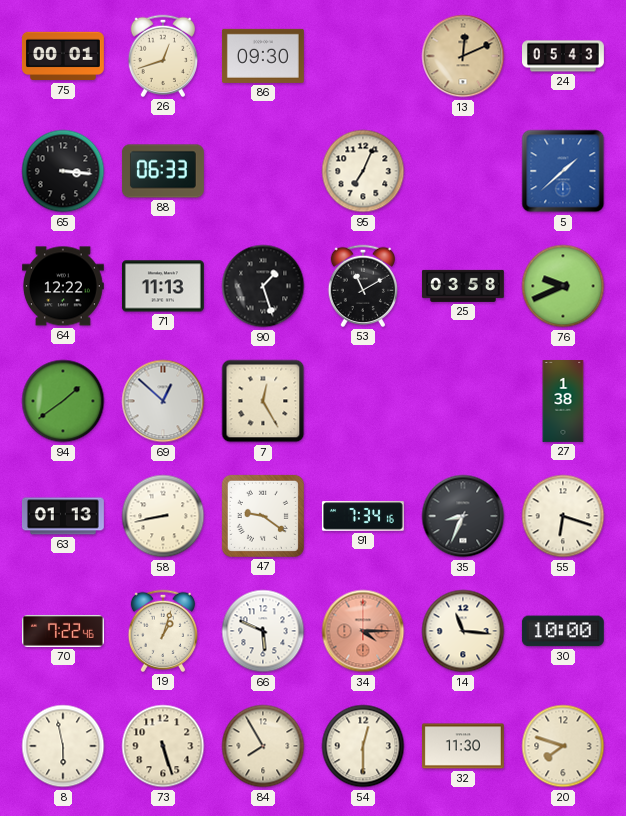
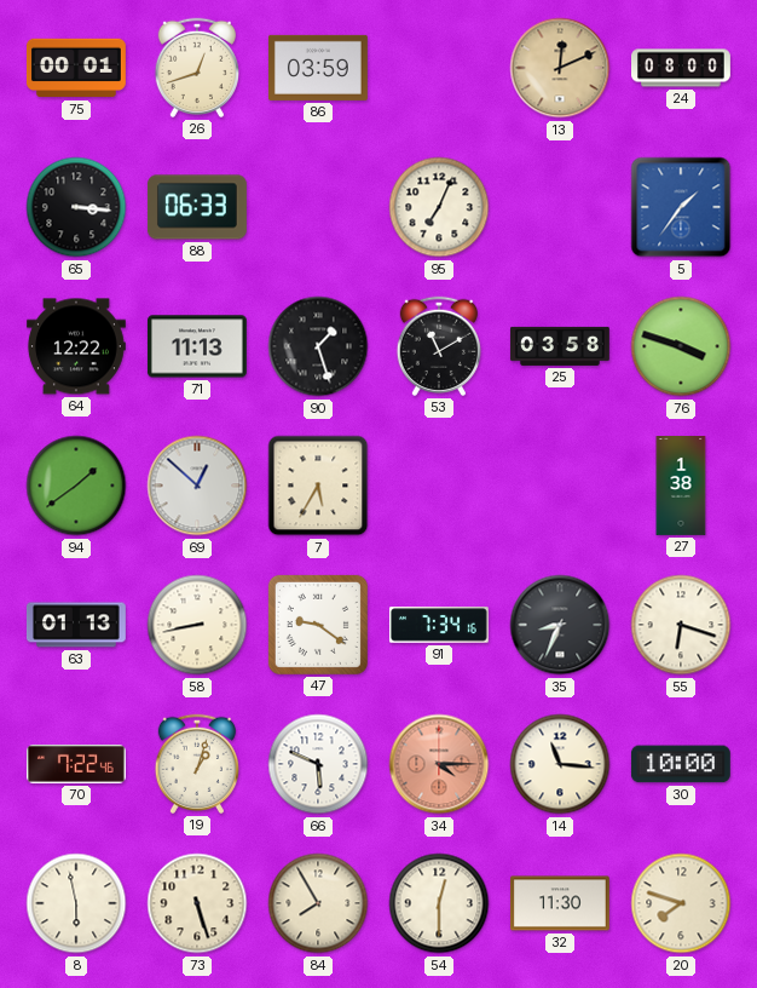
86: 09:30 -> 03:59
24: 05:43 -> 08:00
5: 1:38 -> 1:36
76: 9:41 -> 3:48
7: 12:25 -> 5:35
